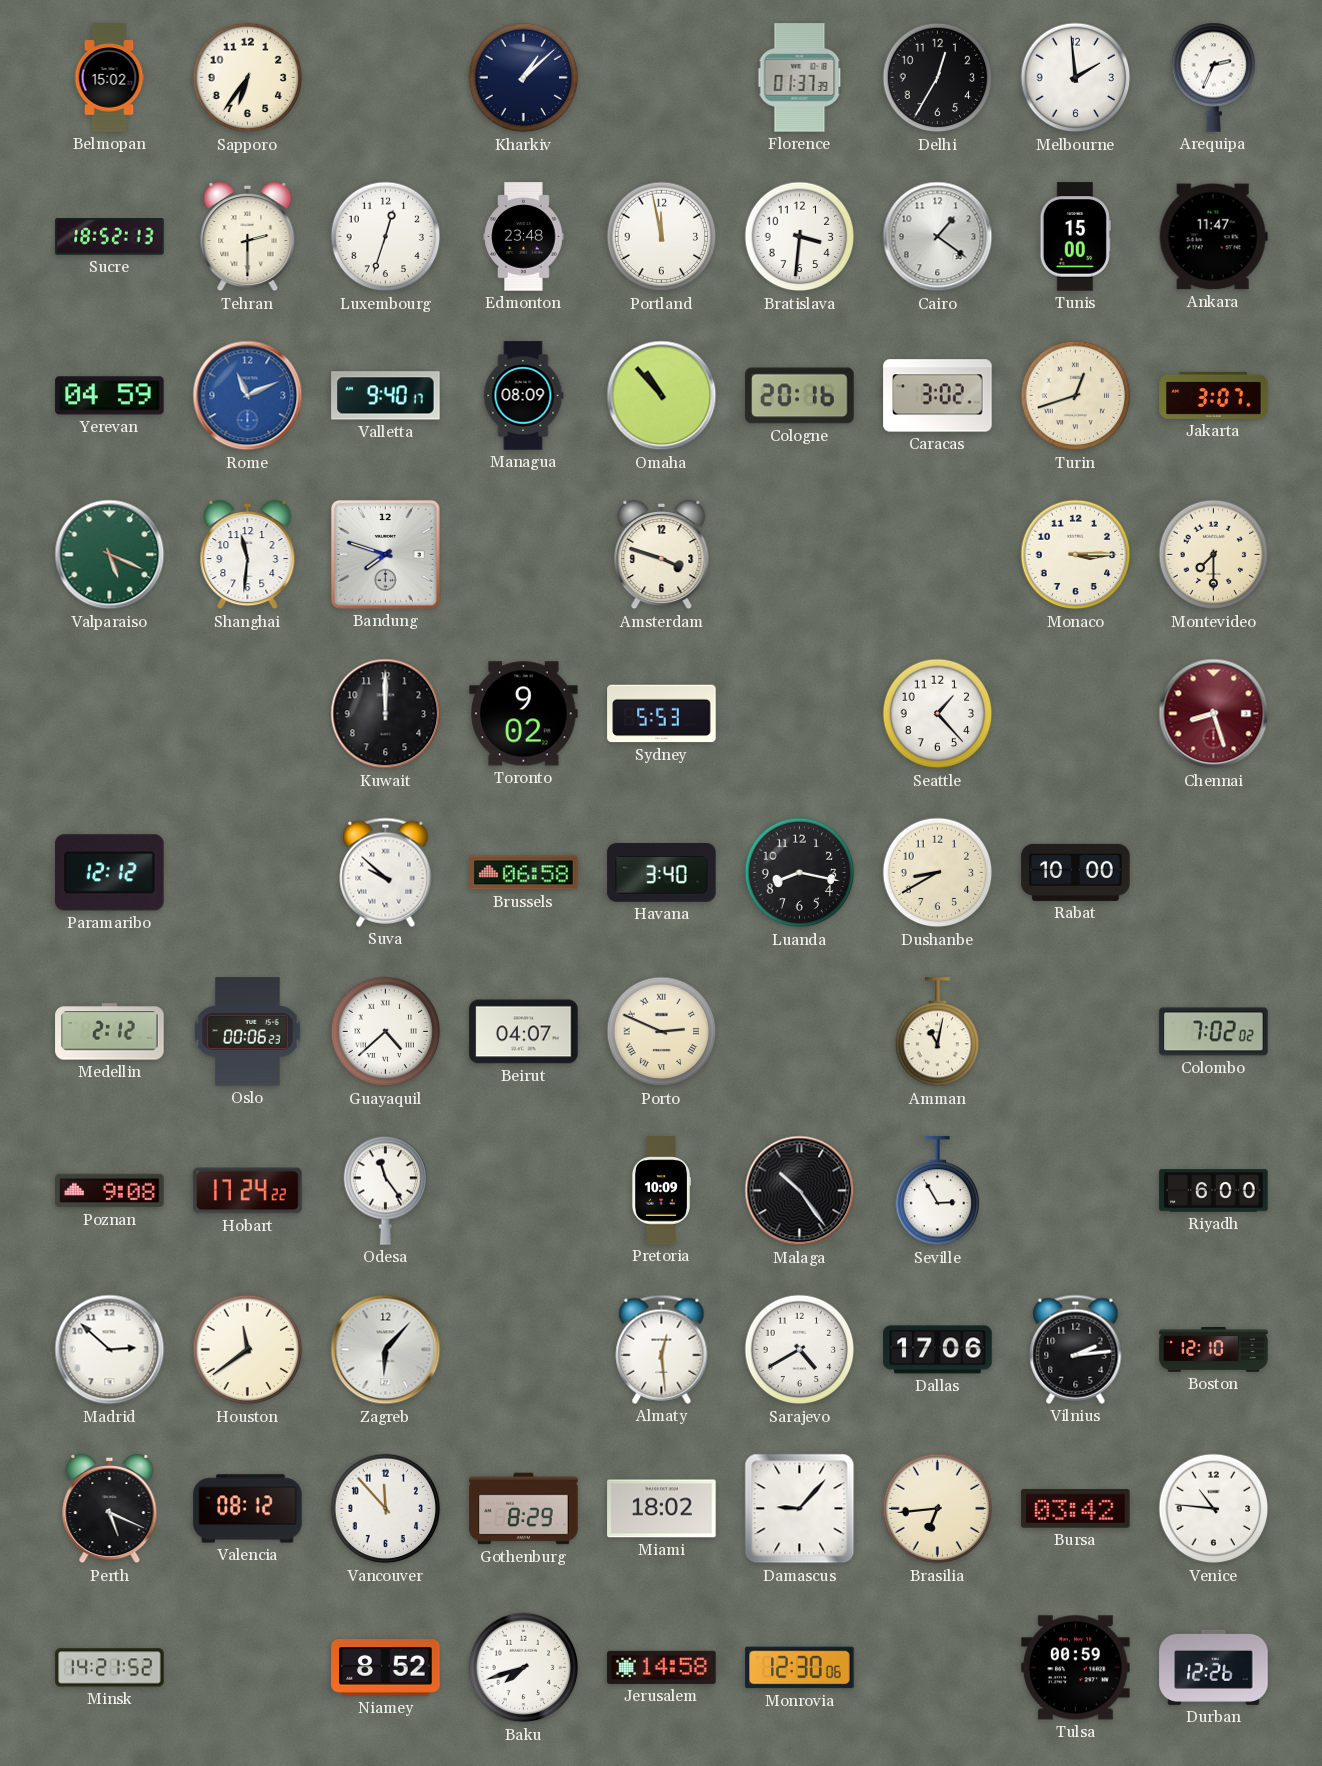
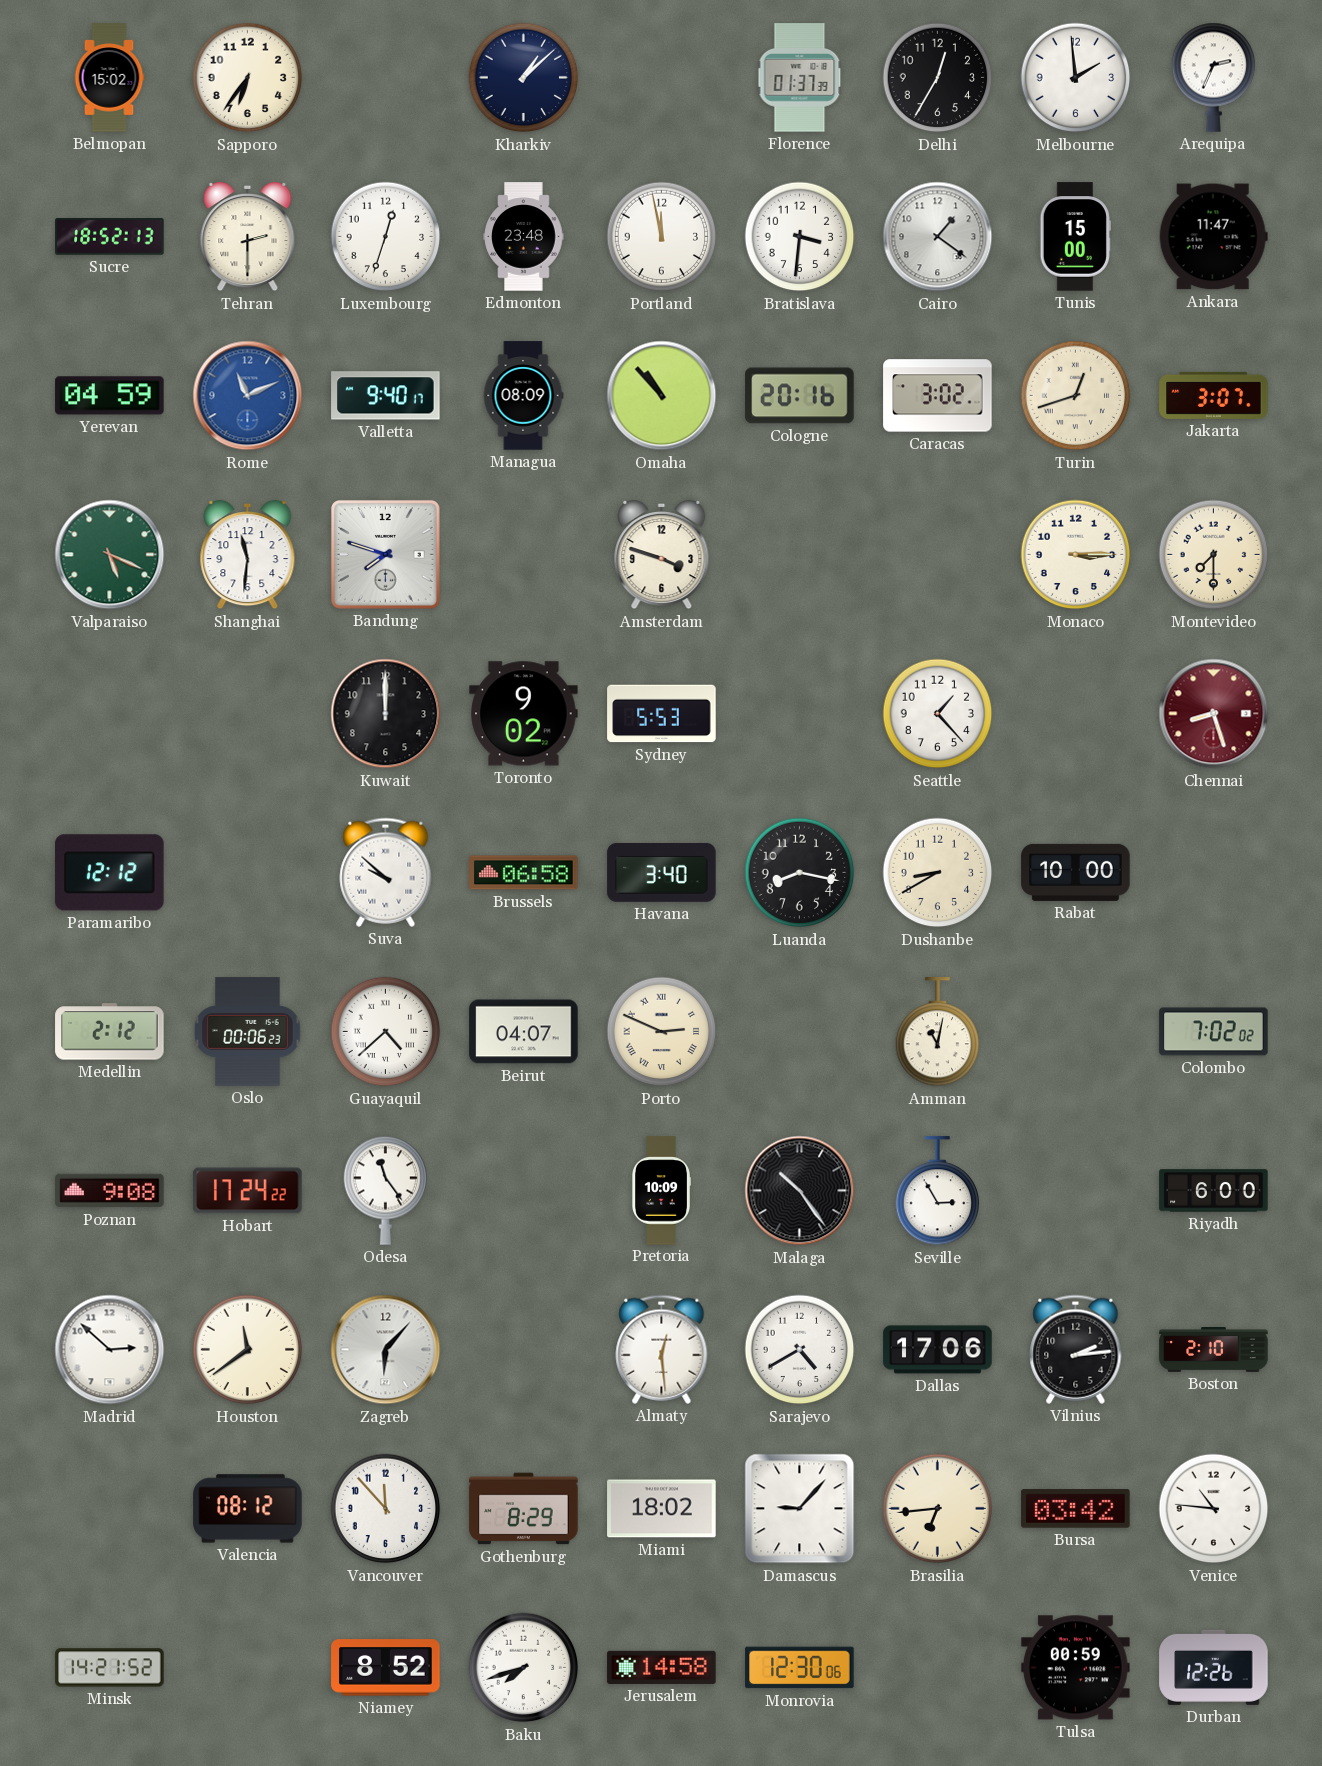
Boston: 12:10 -> 2:10
Perth: 5:19 -> none
